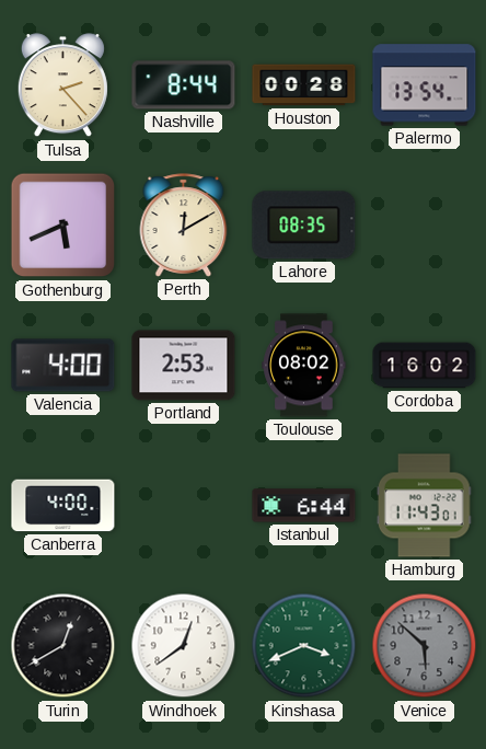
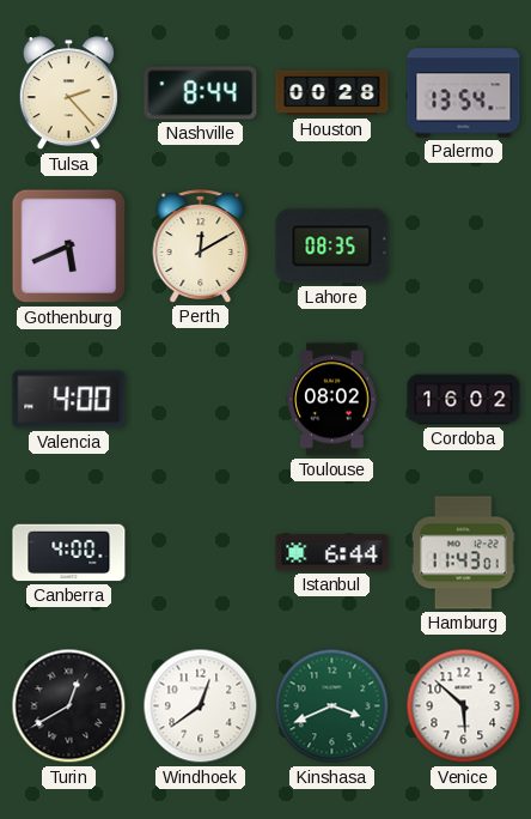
Portland: 2:53 -> none
Venice dial: grey -> white
